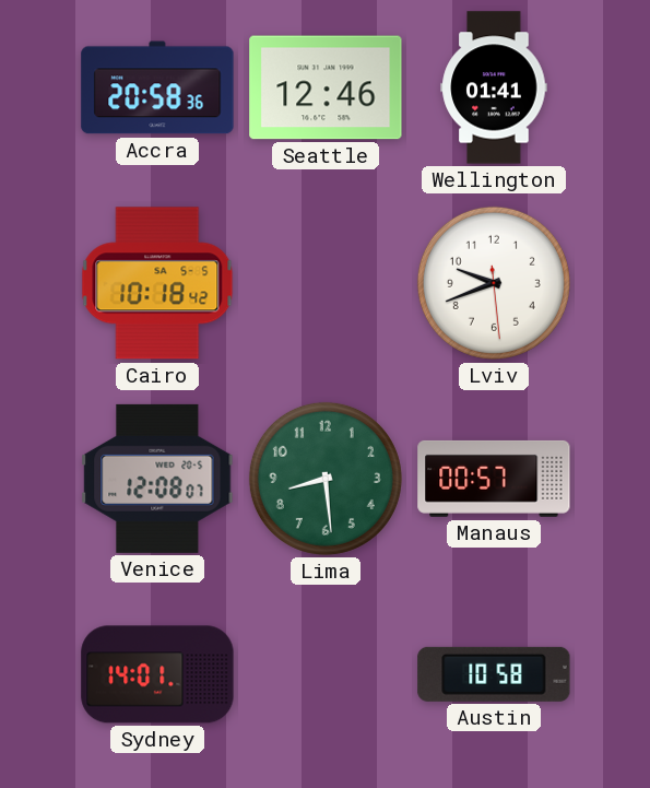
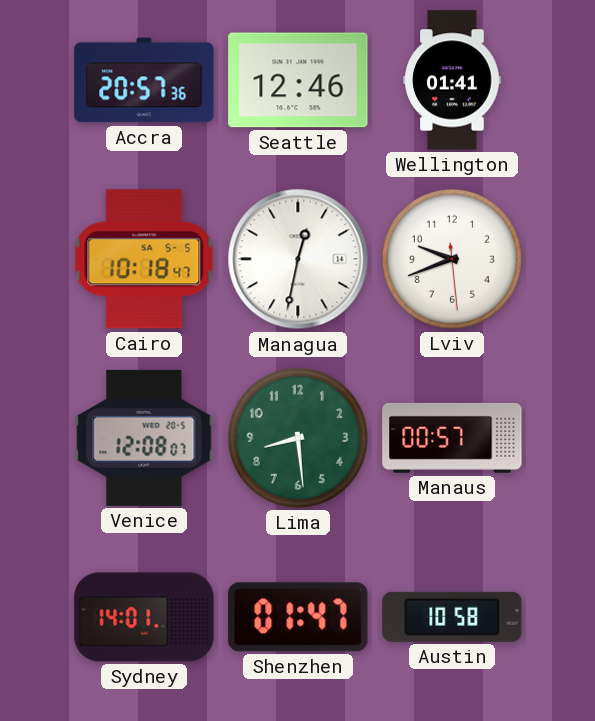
Accra: 20:58 -> 20:57
Cairo: 10:18:42 -> 10:18:47
Managua: none -> 12:32
Shenzhen: none -> 01:47
